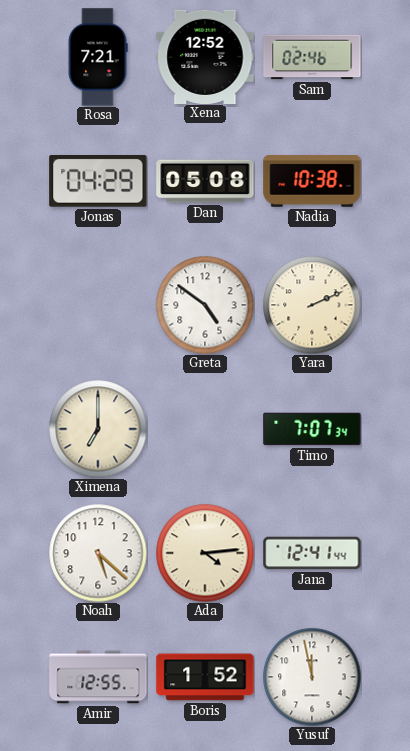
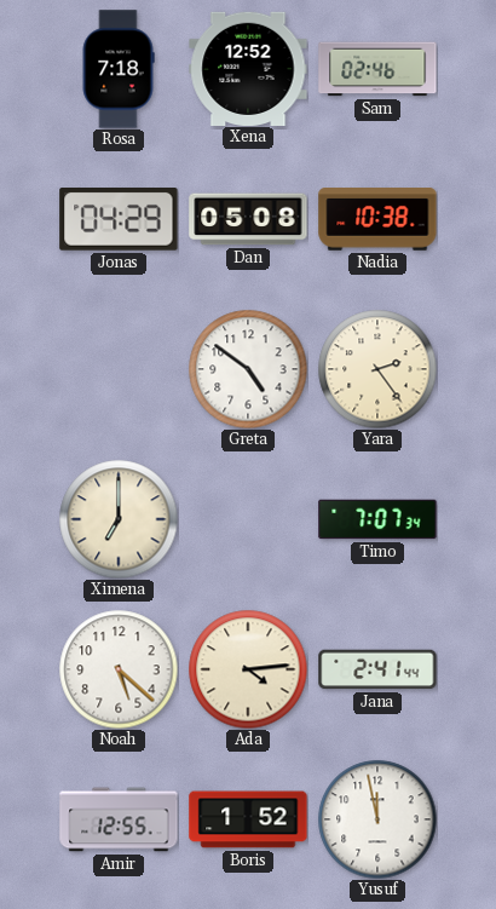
Rosa: 7:21 -> 7:18
Yara: 2:11 -> 2:24
Jana: 12:41 -> 2:41
